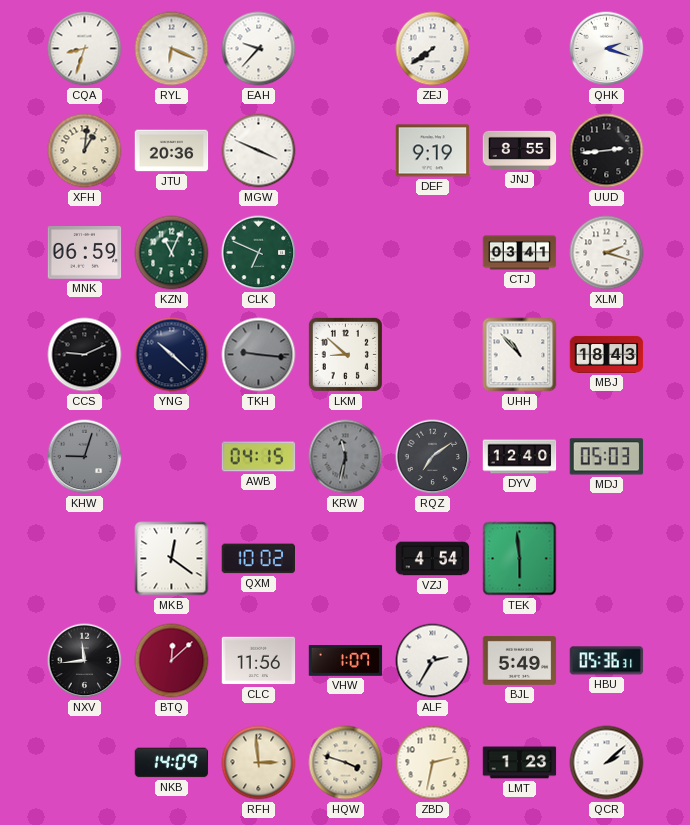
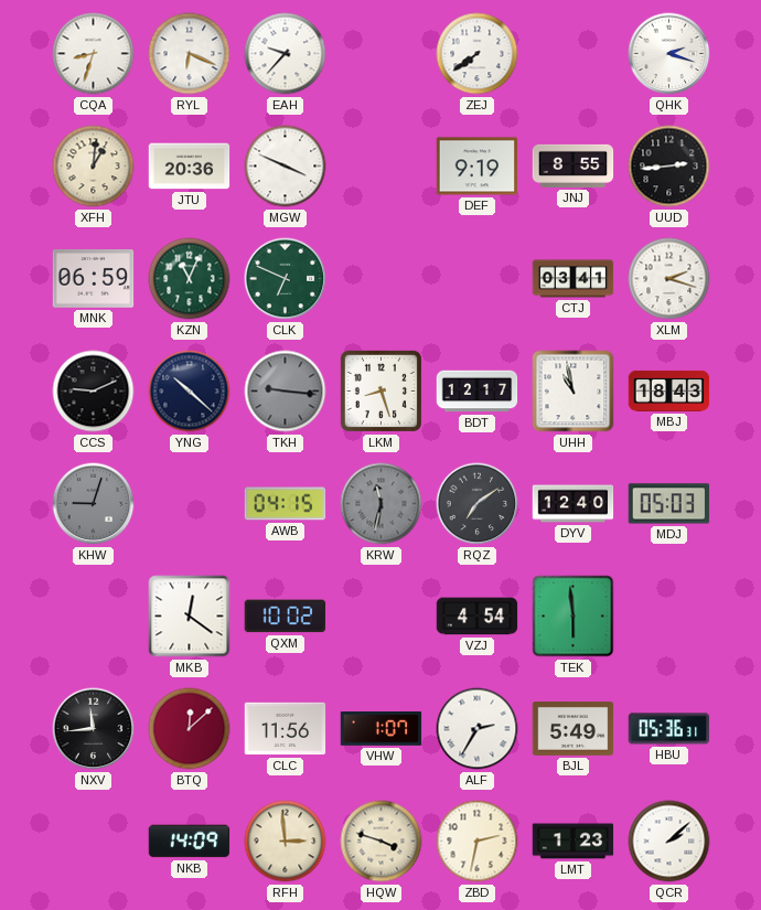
LKM: 8:52 -> 8:27
BDT: none -> 12:17
UHH: 10:53 -> 10:58
